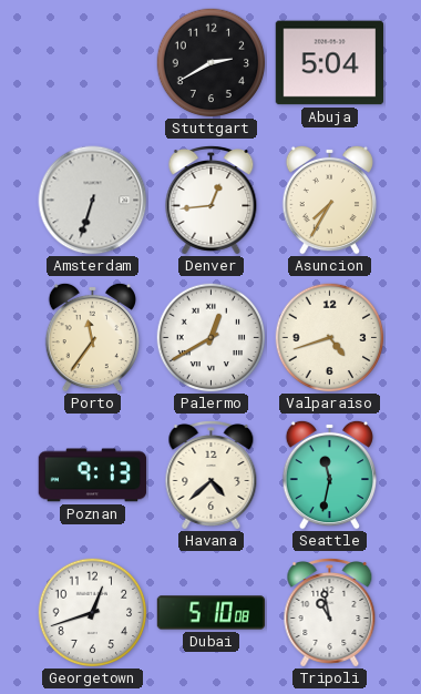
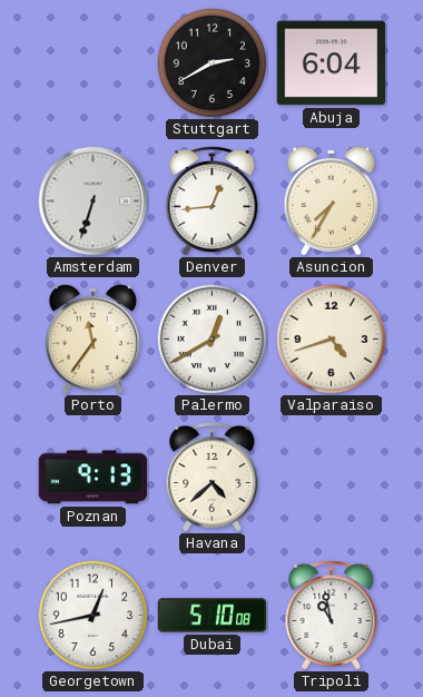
Abuja: 5:04 -> 6:04
Seattle: 11:32 -> none
Georgetown: 12:42 -> 12:43
